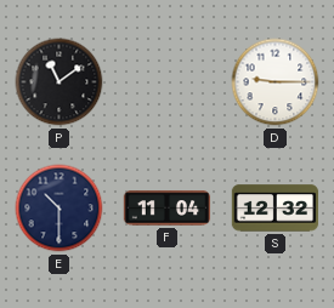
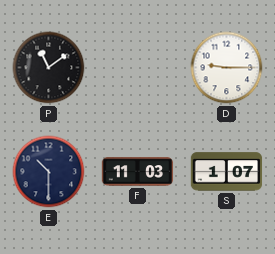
F: 11:04 -> 11:03
S: 12:32 -> 1:07
